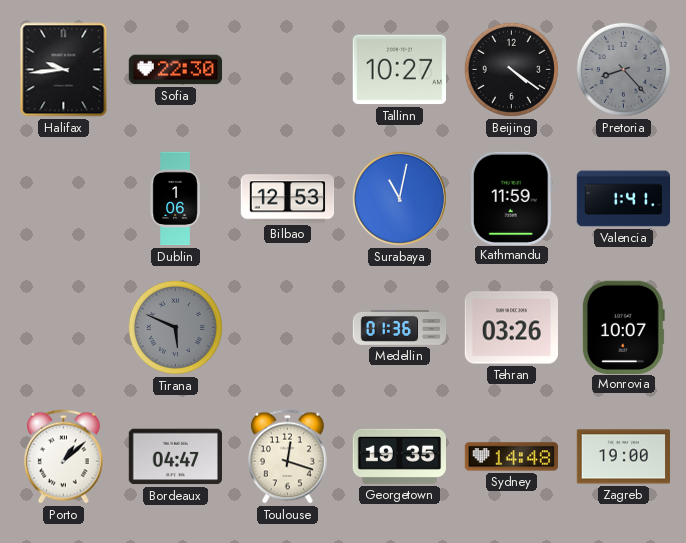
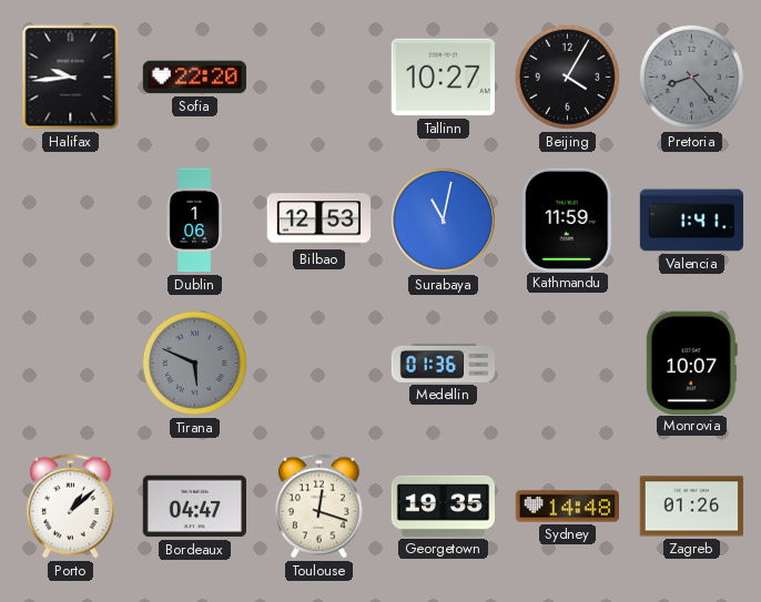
Sofia: 22:30 -> 22:20
Beijing: 4:21 -> 4:05
Tehran: 03:26 -> none
Zagreb: 19:00 -> 01:26
